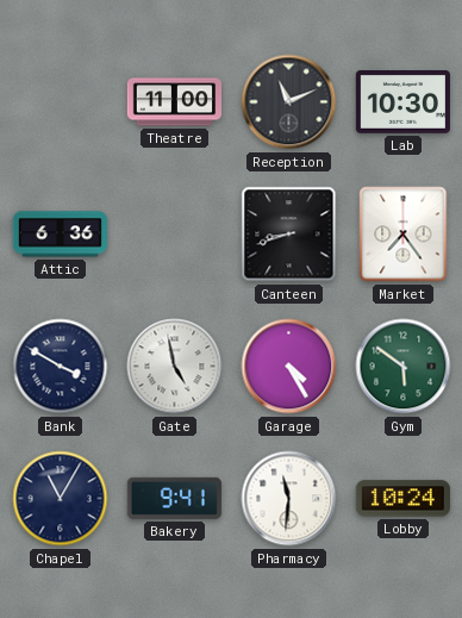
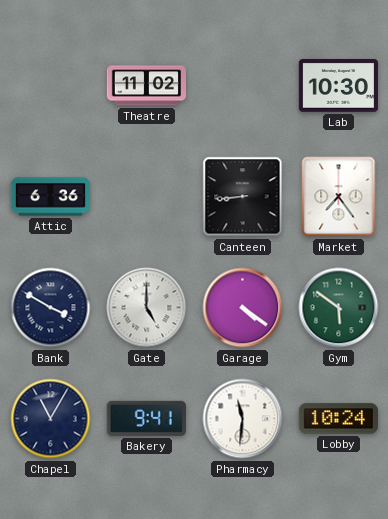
Theatre: 11:00 -> 11:02
Reception: 11:11 -> none
Canteen: 8:42 -> 8:44
Gate: 4:58 -> 5:00
Garage: 4:25 -> 4:21
